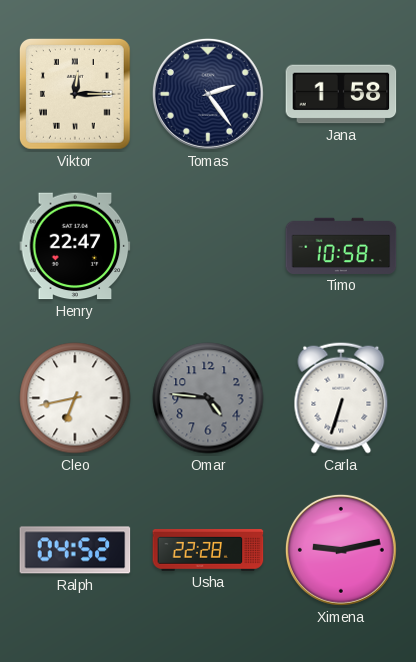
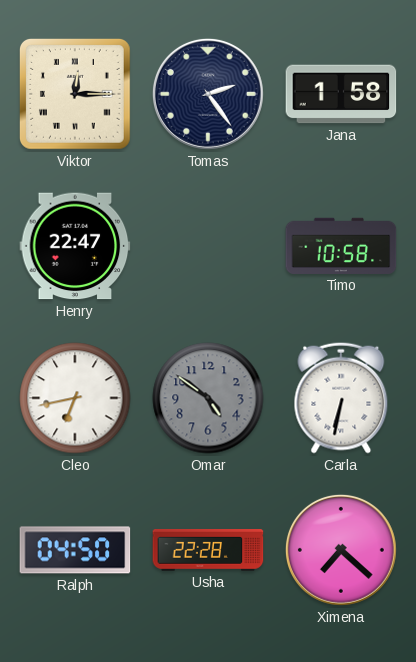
Omar: 4:46 -> 4:51
Carla: 6:33 -> 6:32
Ralph: 04:52 -> 04:50
Ximena: 9:13 -> 7:22
